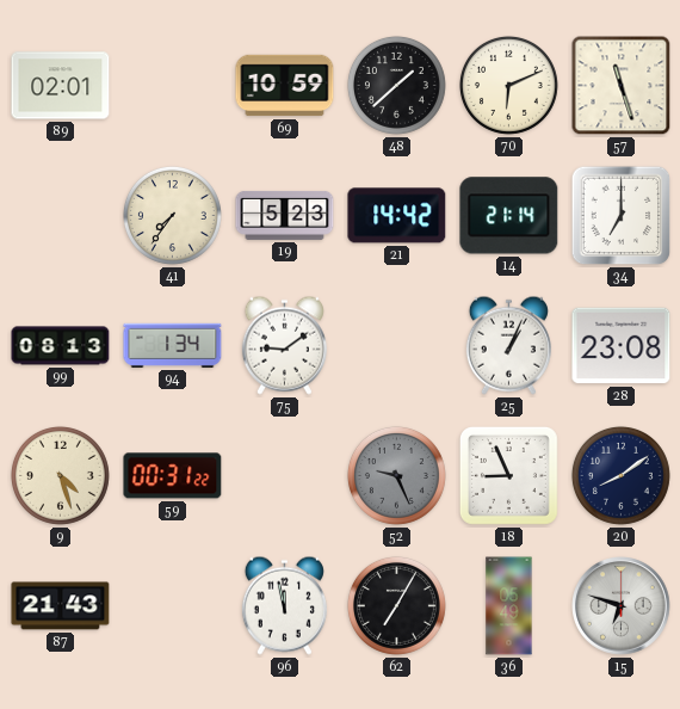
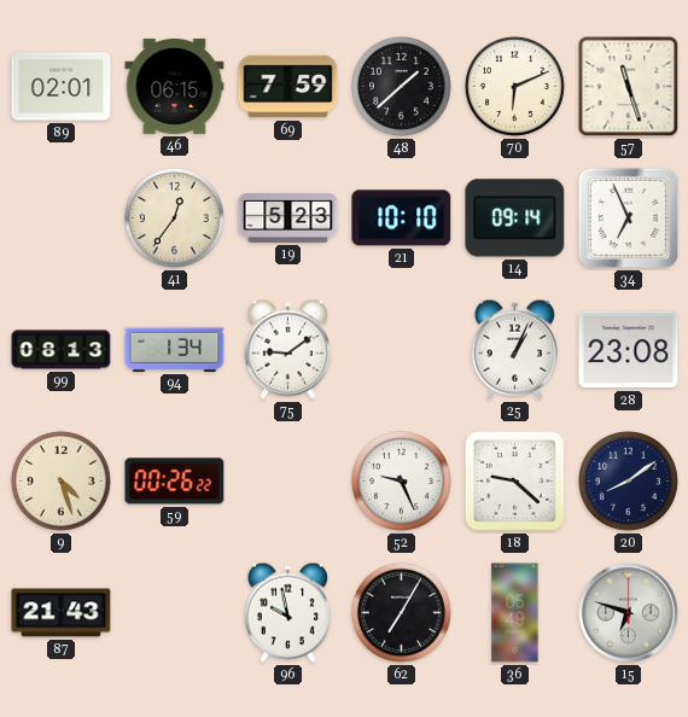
46: none -> 06:15
69: 10:59 -> 7:59
41: 7:36 -> 12:36
21: 14:42 -> 10:10
14: 21:14 -> 09:14
34: 7:00 -> 6:56
59: 00:31 -> 00:26
52 dial: grey -> white
18: 8:56 -> 9:22
96: 11:58 -> 9:58
